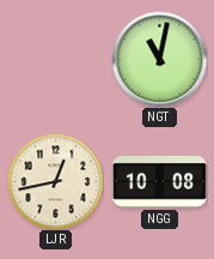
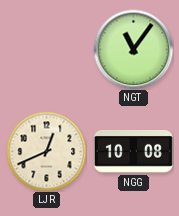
NGT: 11:02 -> 11:06
LJR: 12:43 -> 12:41
